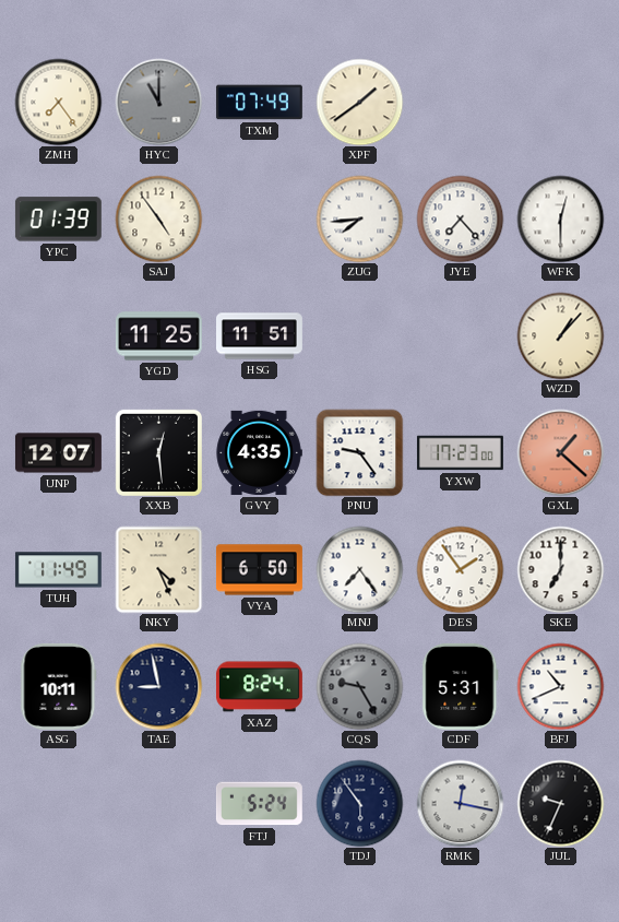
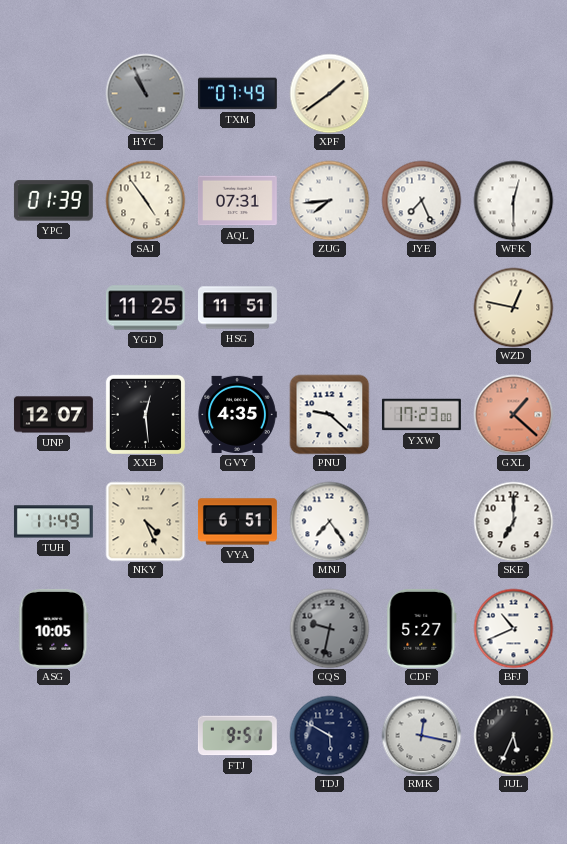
ZMH: 7:24 -> none
HYC: 11:00 -> 10:56
AQL: none -> 07:31
JYE: 7:23 -> 7:26
WZD: 1:07 -> 12:47
PNU: 9:24 -> 9:22
VYA: 6:50 -> 6:51
DES: 1:54 -> none
ASG: 10:11 -> 10:05
TAE: 8:58 -> none
XAZ: 8:24 -> none
CQS: 9:25 -> 9:32
CDF: 5:31 -> 5:27
FTJ: 5:24 -> 9:51
TDJ: 5:54 -> 5:50
JUL: 9:34 -> 5:34
